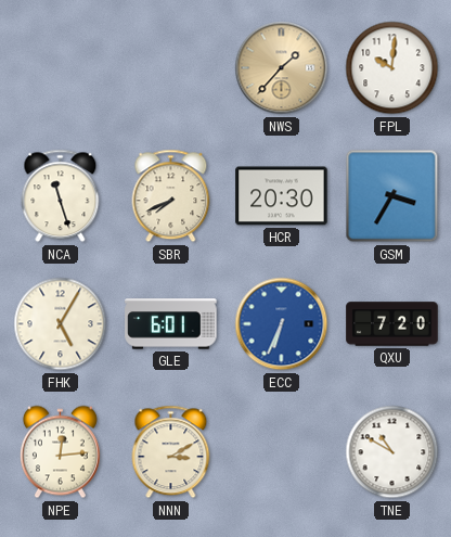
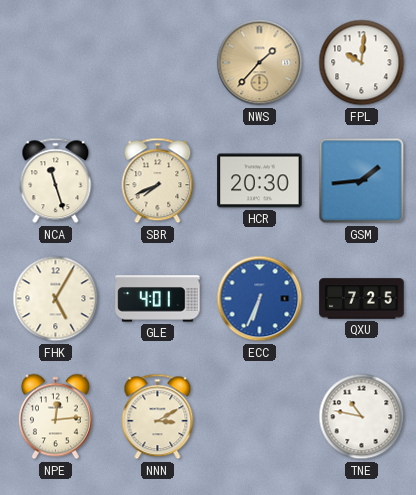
GSM: 3:35 -> 1:44
GLE: 6:01 -> 4:01
QXU: 7:20 -> 7:25
TNE: 10:50 -> 10:47
